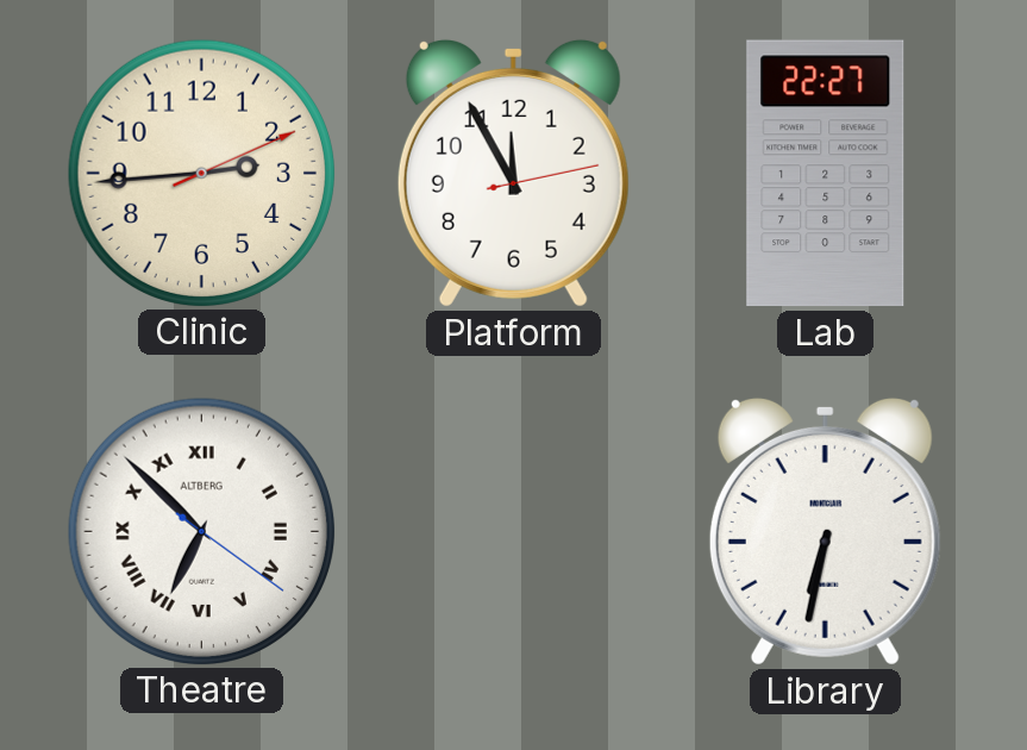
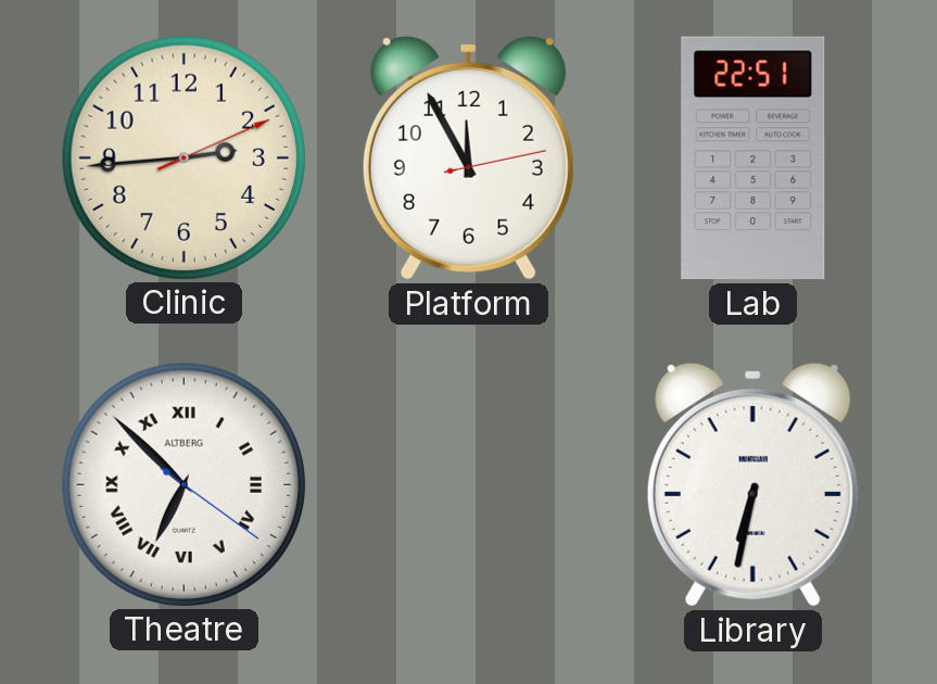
Lab: 22:27 -> 22:51
